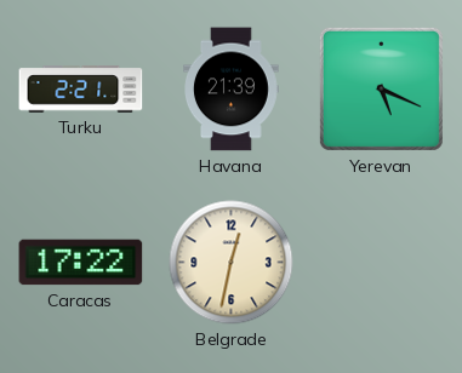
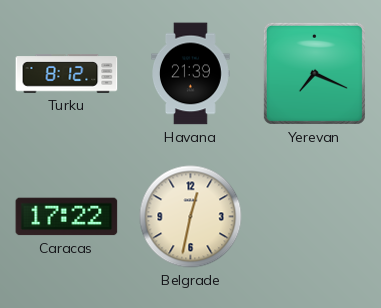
Turku: 2:21 -> 8:12
Yerevan: 5:19 -> 7:19
